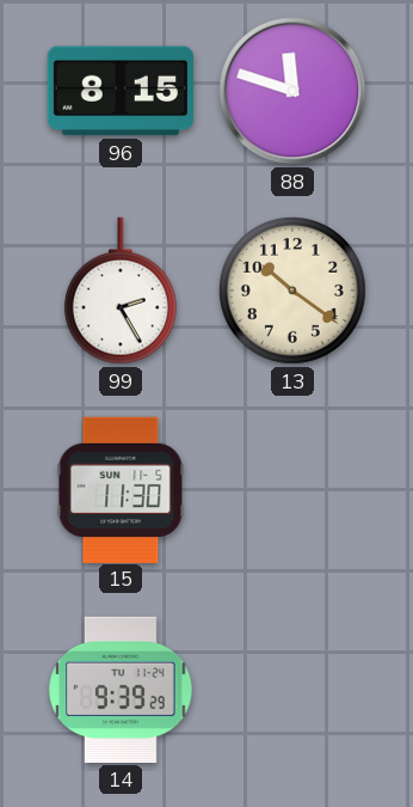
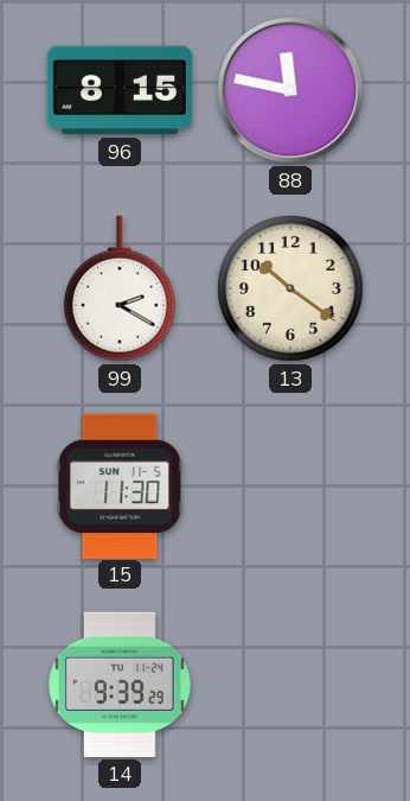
88: 11:48 -> 11:47
99: 2:25 -> 2:20
